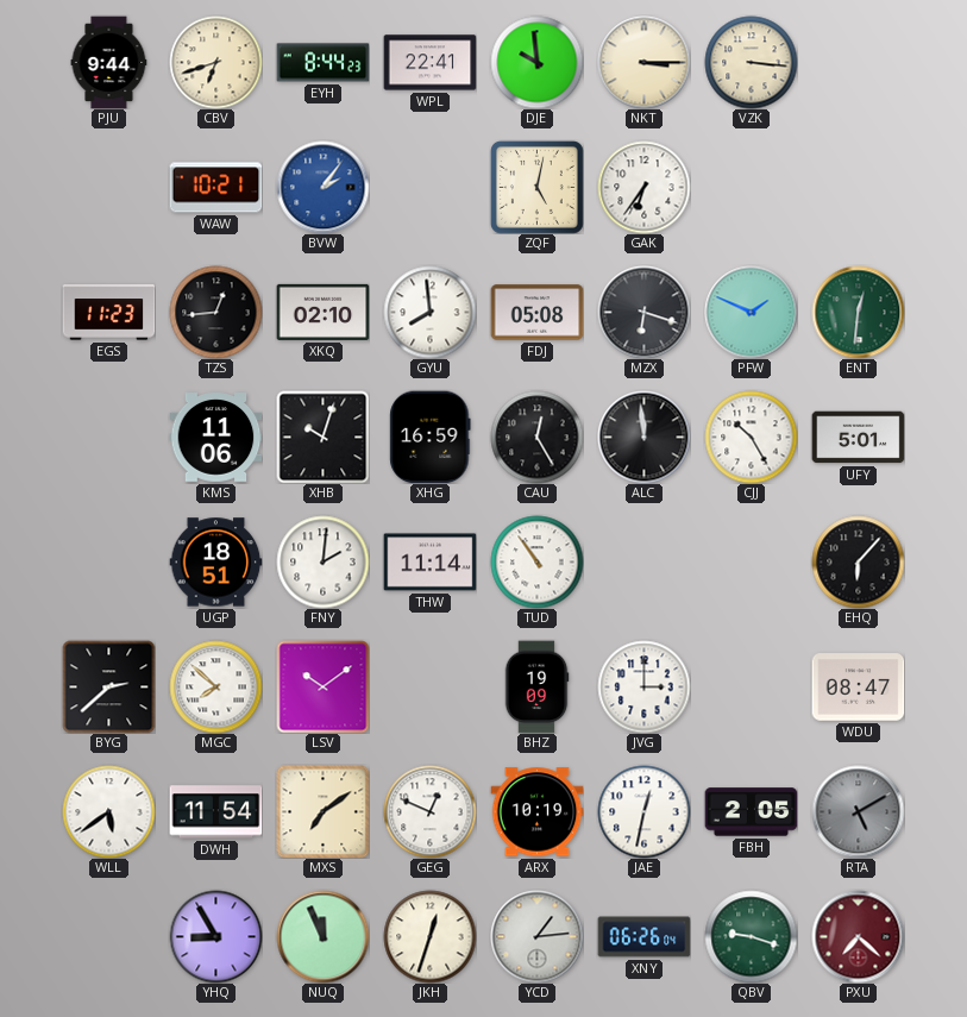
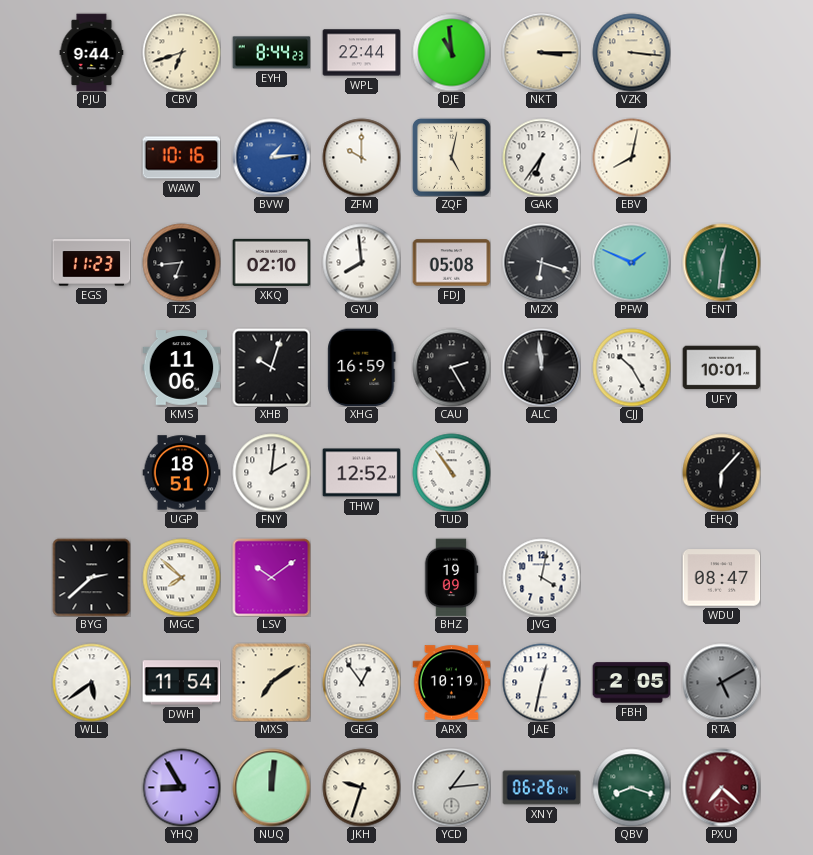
WPL: 22:41 -> 22:44
DJE: 9:59 -> 10:59
WAW: 10:21 -> 10:16
BVW: 2:06 -> 1:14
ZFM: none -> 10:00
EBV: none -> 8:02
TZS: 12:44 -> 6:44
CAU: 12:25 -> 2:25
UFY: 5:01 -> 10:01
THW: 11:14 -> 12:52
JVG: 3:00 -> 4:02
GEG: 12:49 -> 12:54
NUQ: 11:56 -> 12:01
JKH: 12:33 -> 9:33
QBV: 9:18 -> 8:18
